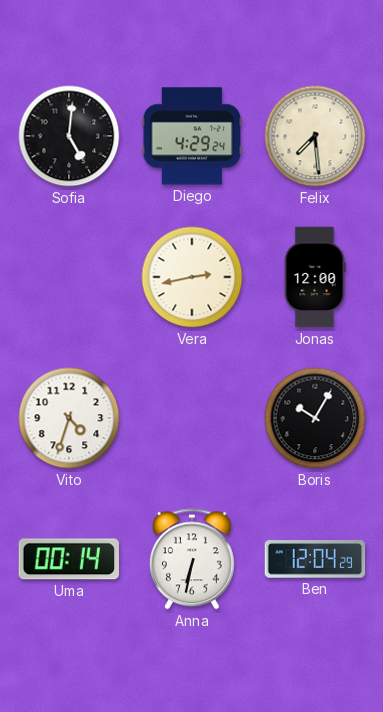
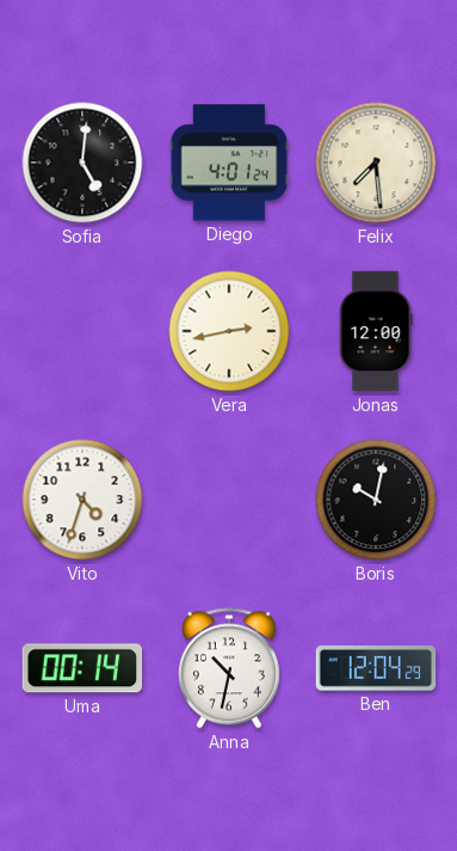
Diego: 4:29 -> 4:01
Boris: 10:05 -> 10:02
Anna: 6:32 -> 10:32
